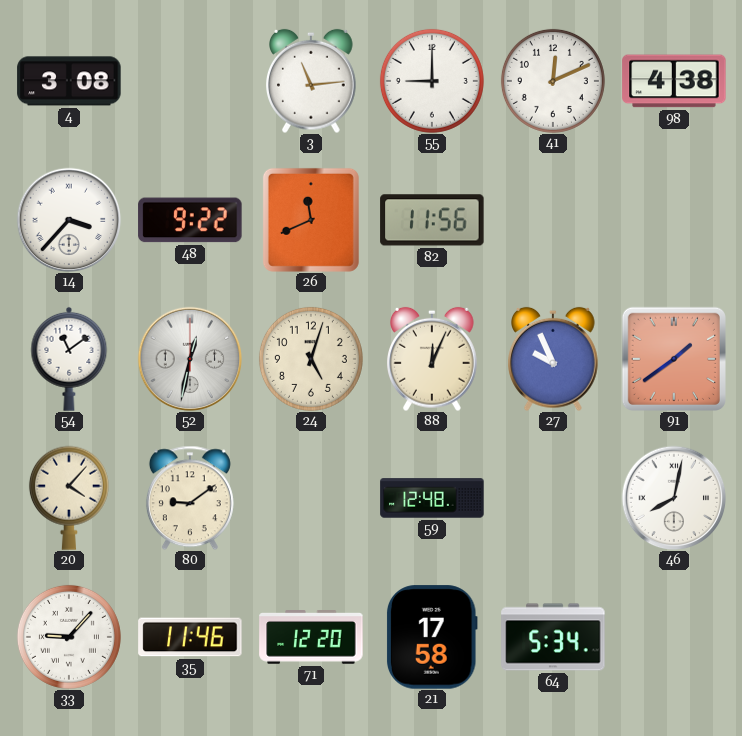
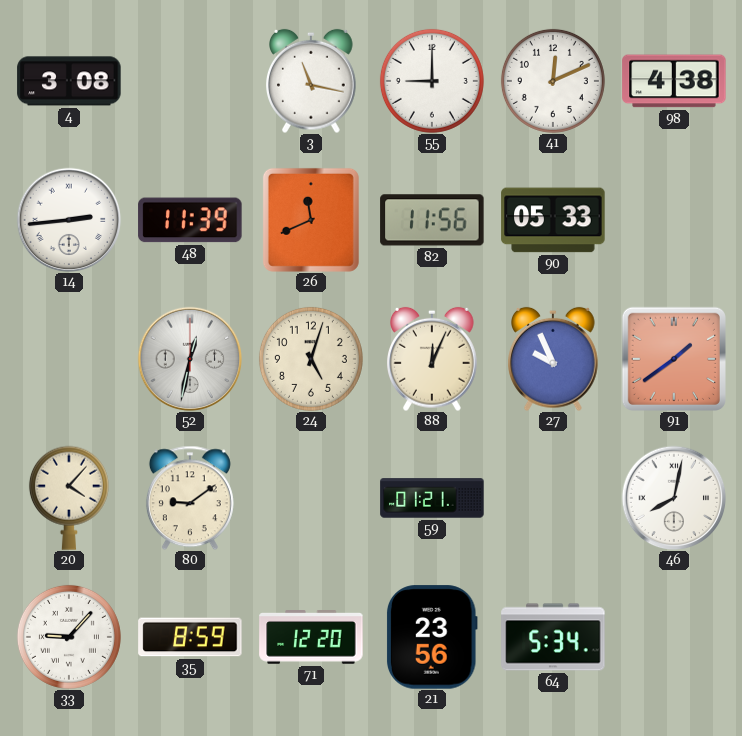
3: 11:14 -> 11:17
14: 3:37 -> 2:44
48: 9:22 -> 11:39
90: none -> 05:33
54: 11:09 -> none
59: 12:48 -> 01:21
35: 11:46 -> 8:59
21: 17:58 -> 23:56
